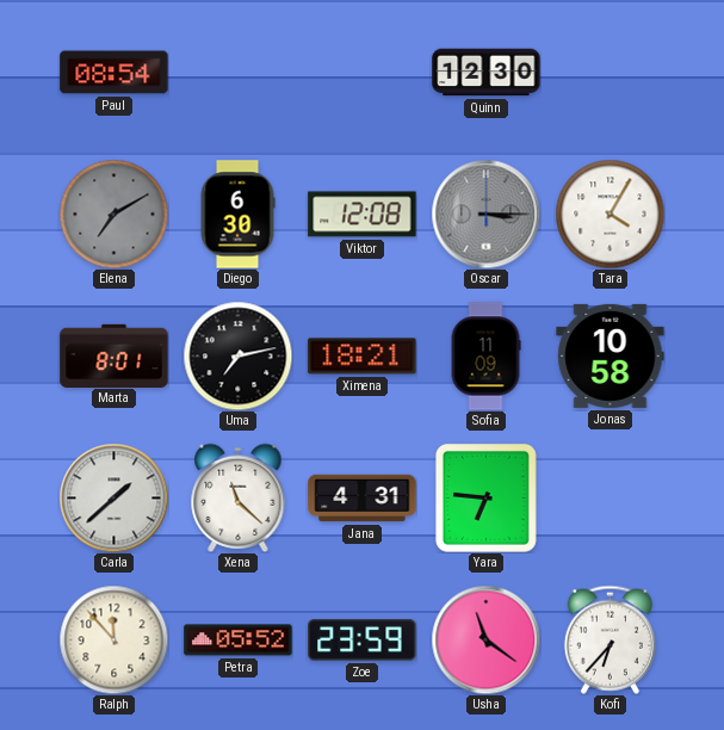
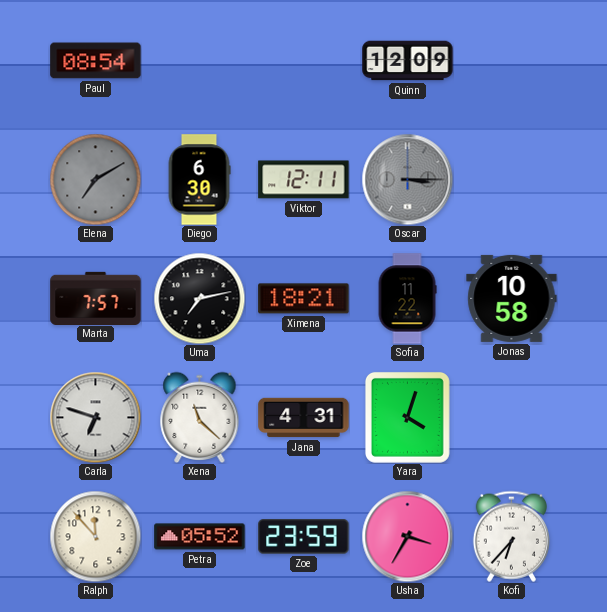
Quinn: 12:30 -> 12:09
Viktor: 12:08 -> 12:11
Tara: 4:05 -> none
Marta: 8:01 -> 7:57
Sofia: 11:09 -> 11:22
Carla: 1:38 -> 6:48
Yara: 6:46 -> 4:03
Usha: 11:21 -> 3:35
